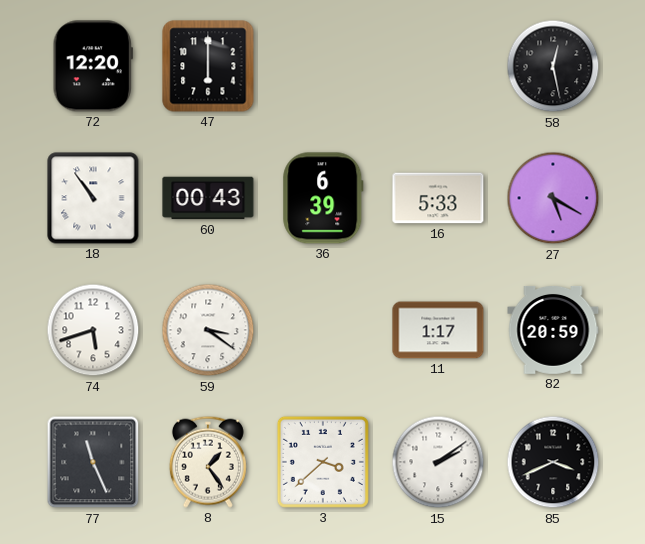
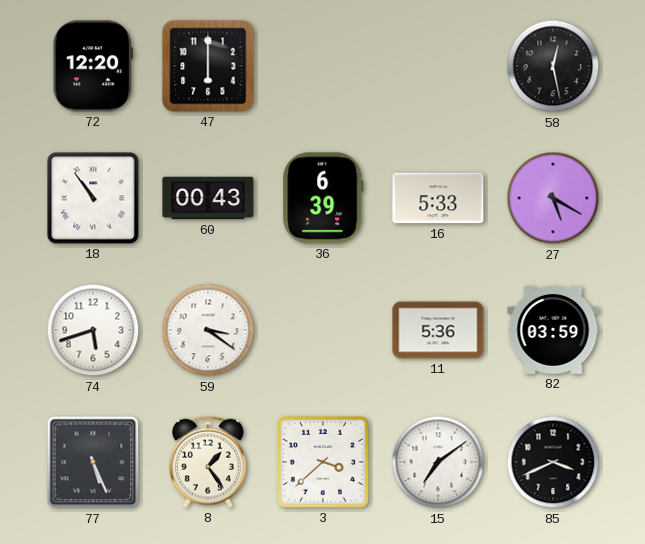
11: 1:17 -> 5:36
82: 20:59 -> 03:59
77: 11:26 -> 5:26
15: 2:09 -> 7:09
